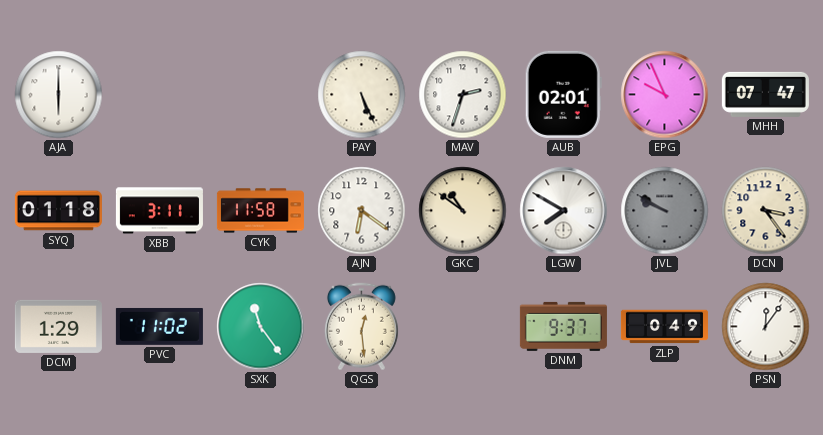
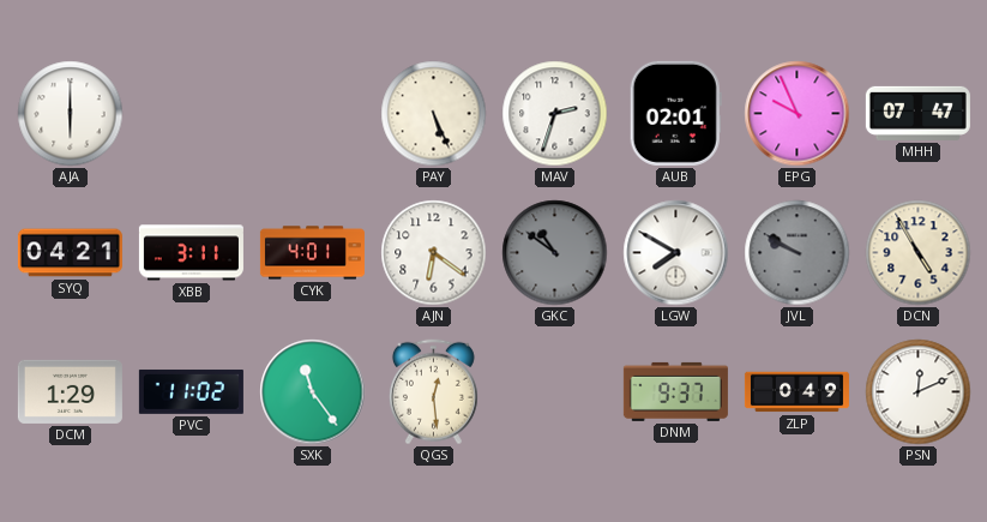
SYQ: 01:18 -> 04:21
CYK: 11:58 -> 4:01
GKC dial: cream -> grey
DCN: 3:24 -> 4:55
PSN: 12:06 -> 12:11
